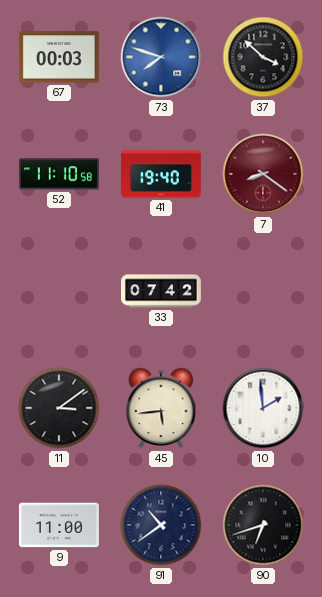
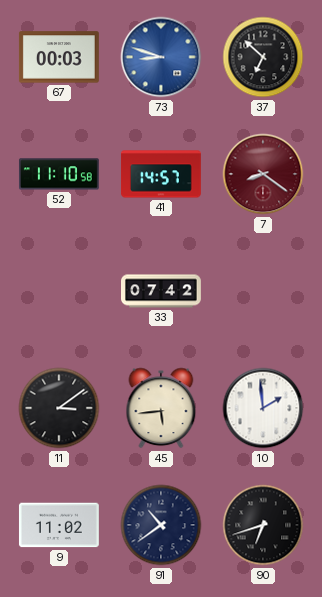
73: 7:48 -> 8:48
37: 3:52 -> 6:52
41: 19:40 -> 14:57
9: 11:00 -> 11:02
